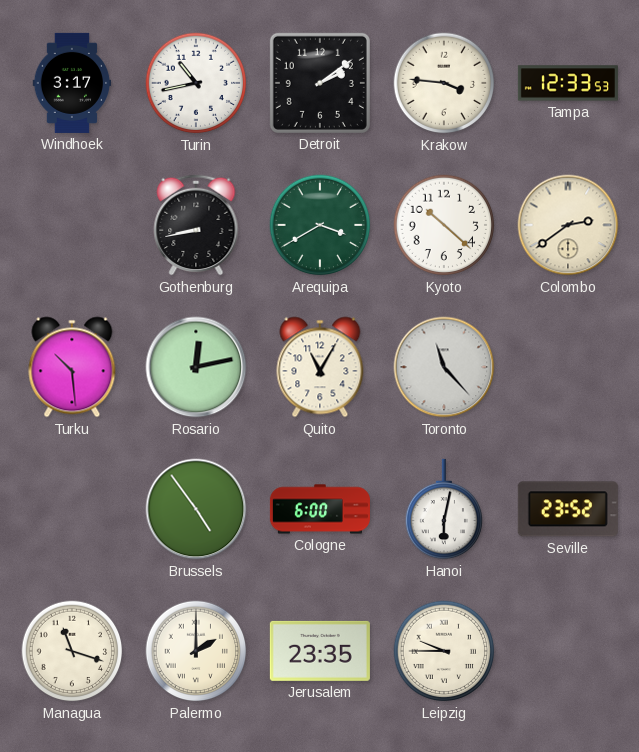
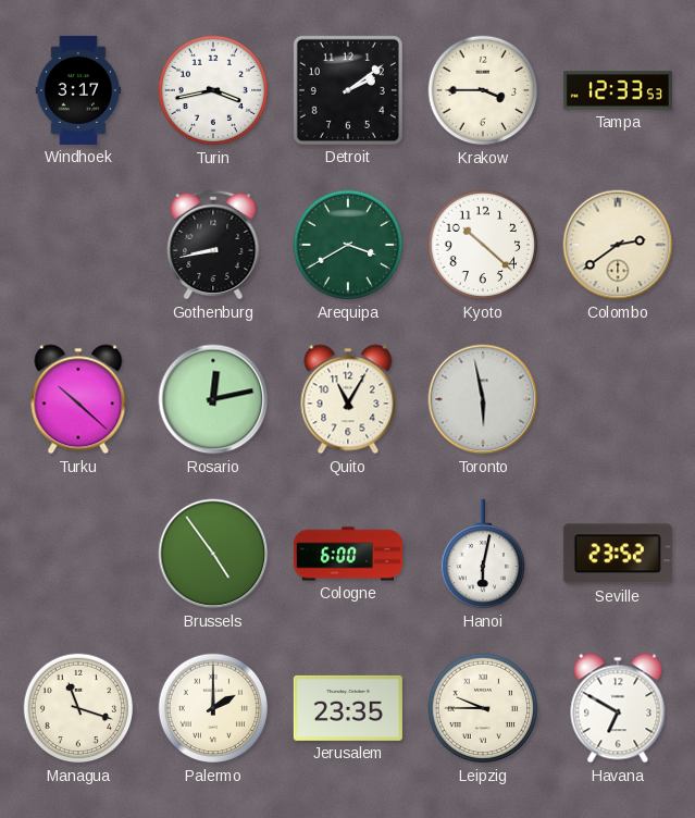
Turin: 10:43 -> 3:43
Krakow: 3:46 -> 3:45
Turku: 10:29 -> 10:22
Toronto: 11:23 -> 5:58
Havana: none -> 6:50
